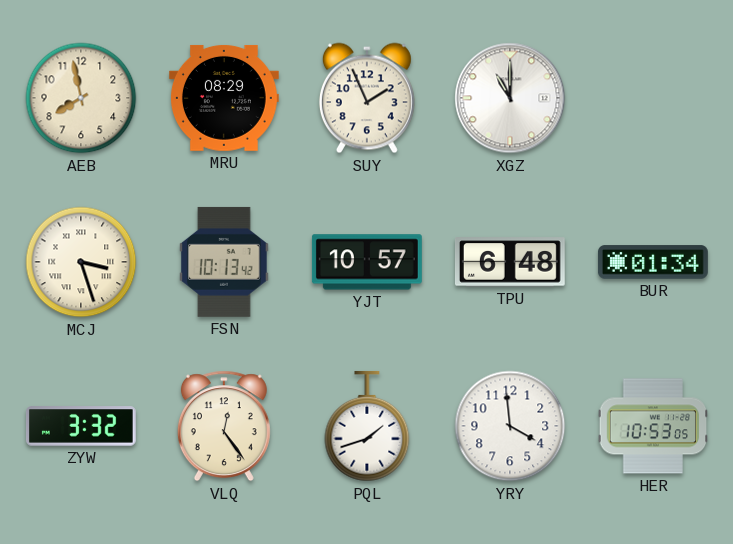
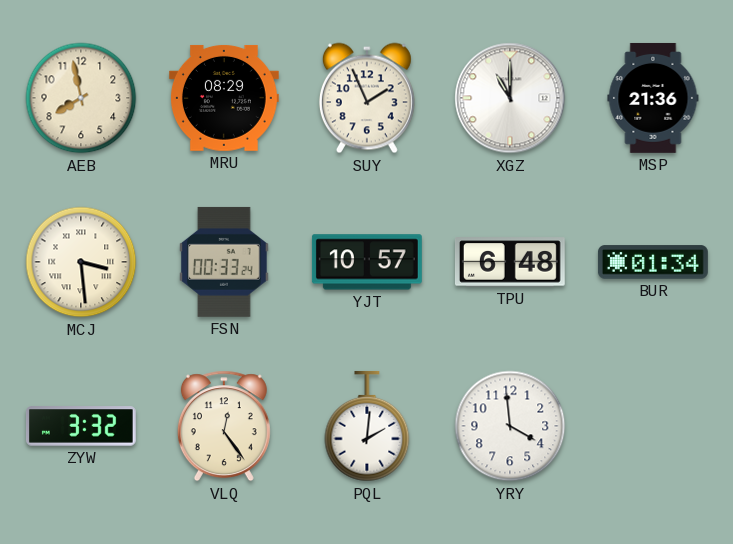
MSP: none -> 21:36
MCJ: 3:27 -> 3:29
FSN: 10:13 -> 00:33
PQL: 1:42 -> 2:01
HER: 10:53 -> none
